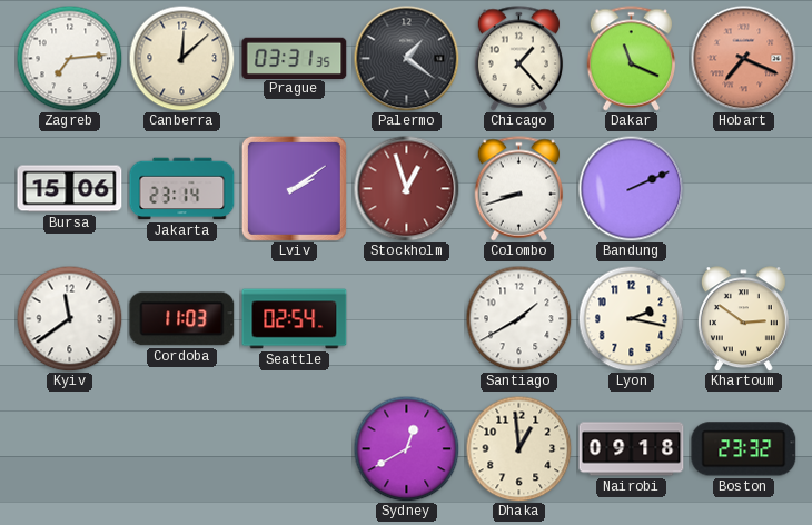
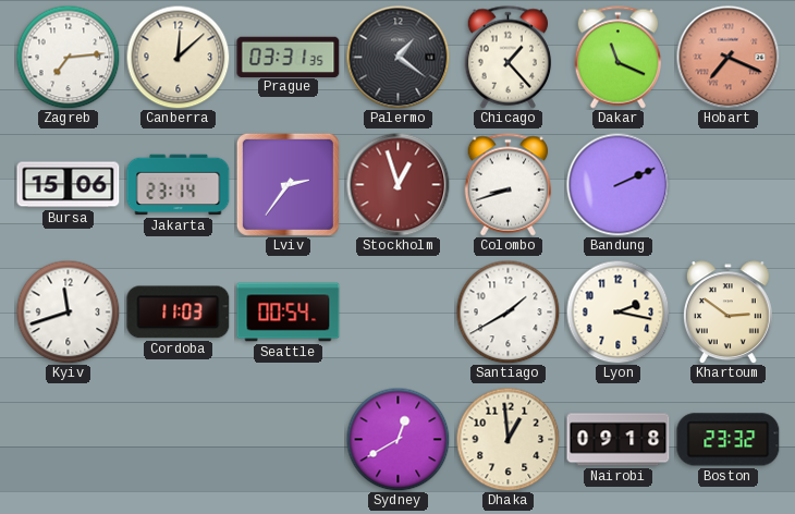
Lviv: 2:09 -> 2:36
Kyiv: 11:39 -> 11:42
Seattle: 02:54 -> 00:54
